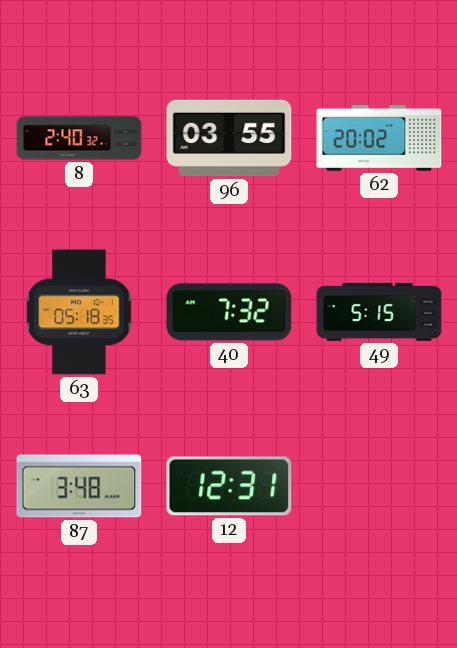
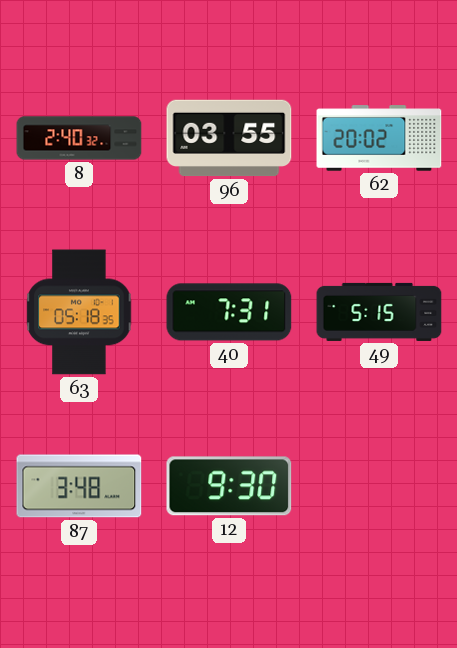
40: 7:32 -> 7:31
12: 12:31 -> 9:30
